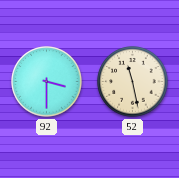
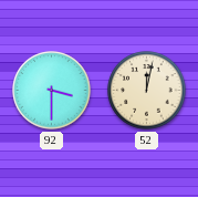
52: 11:28 -> 12:02
